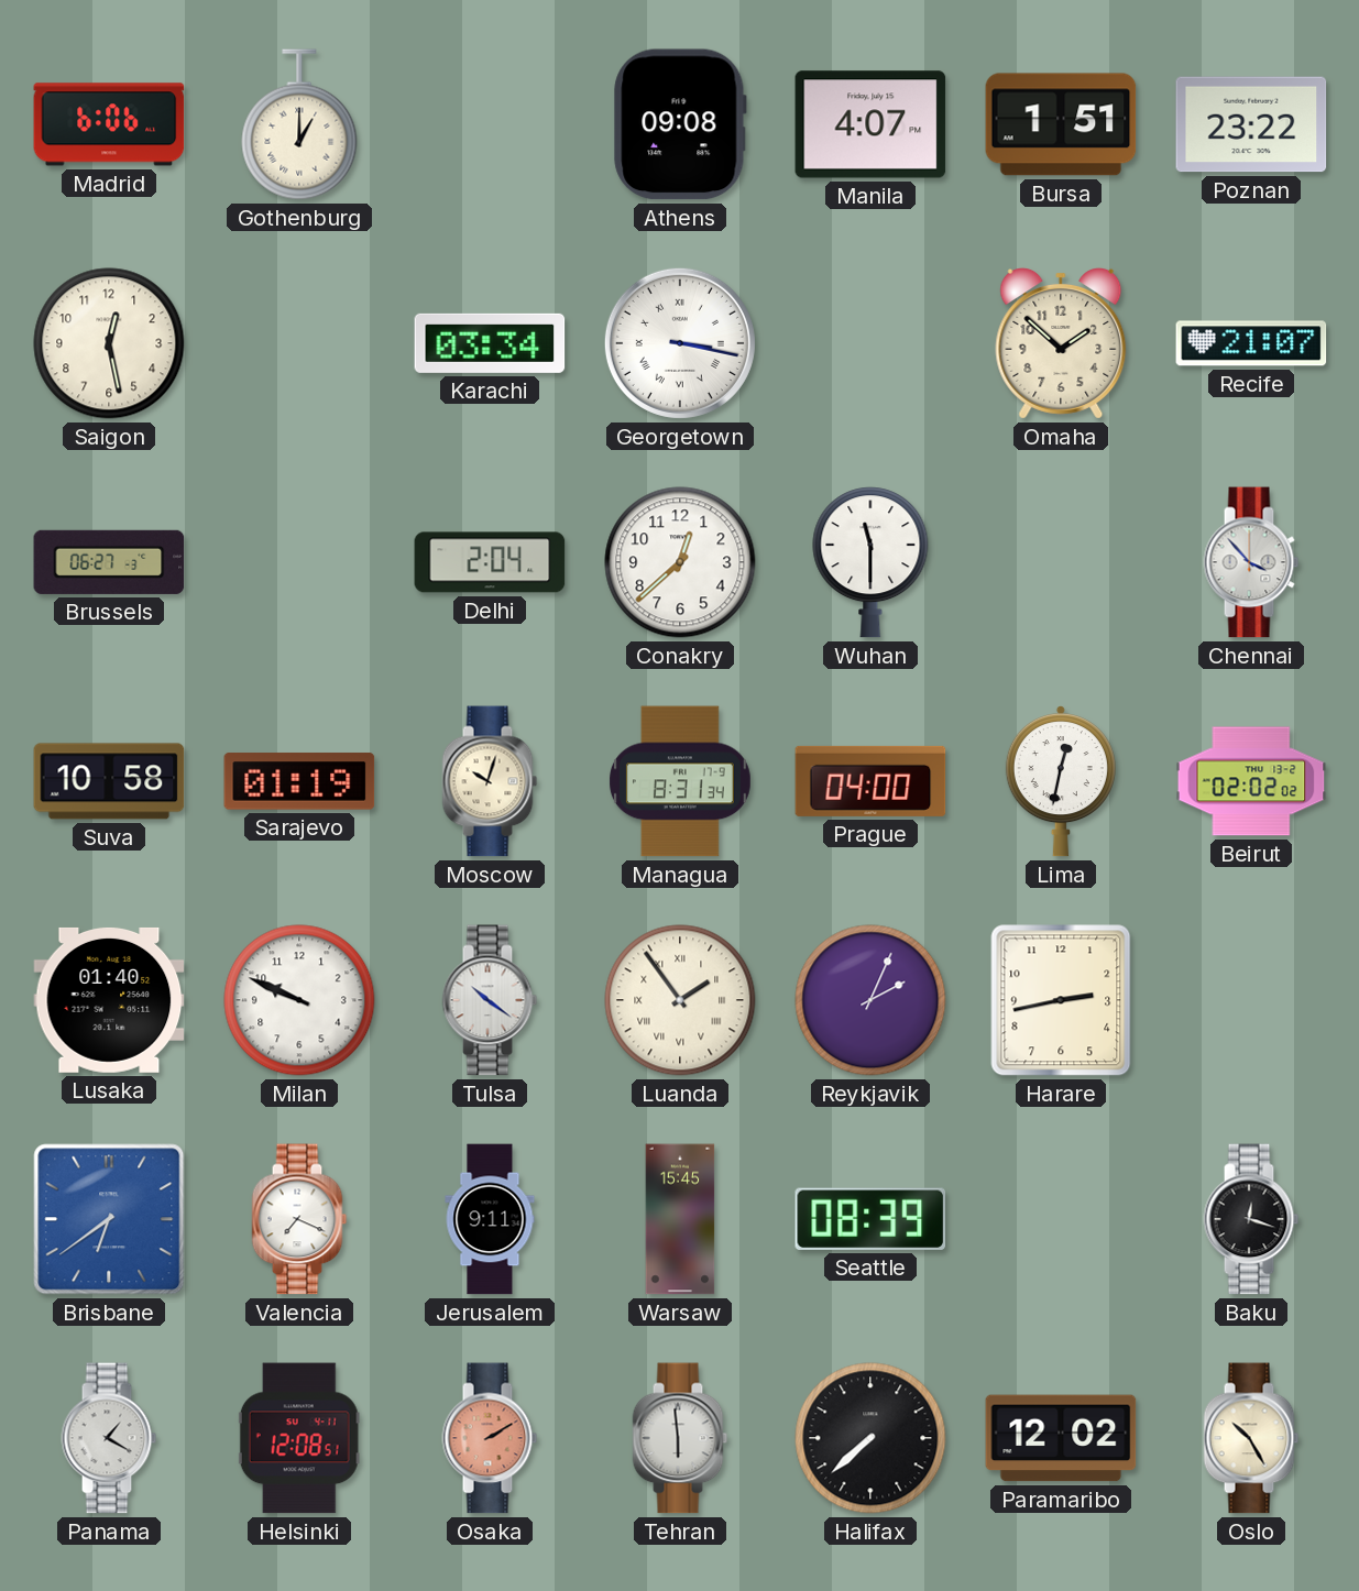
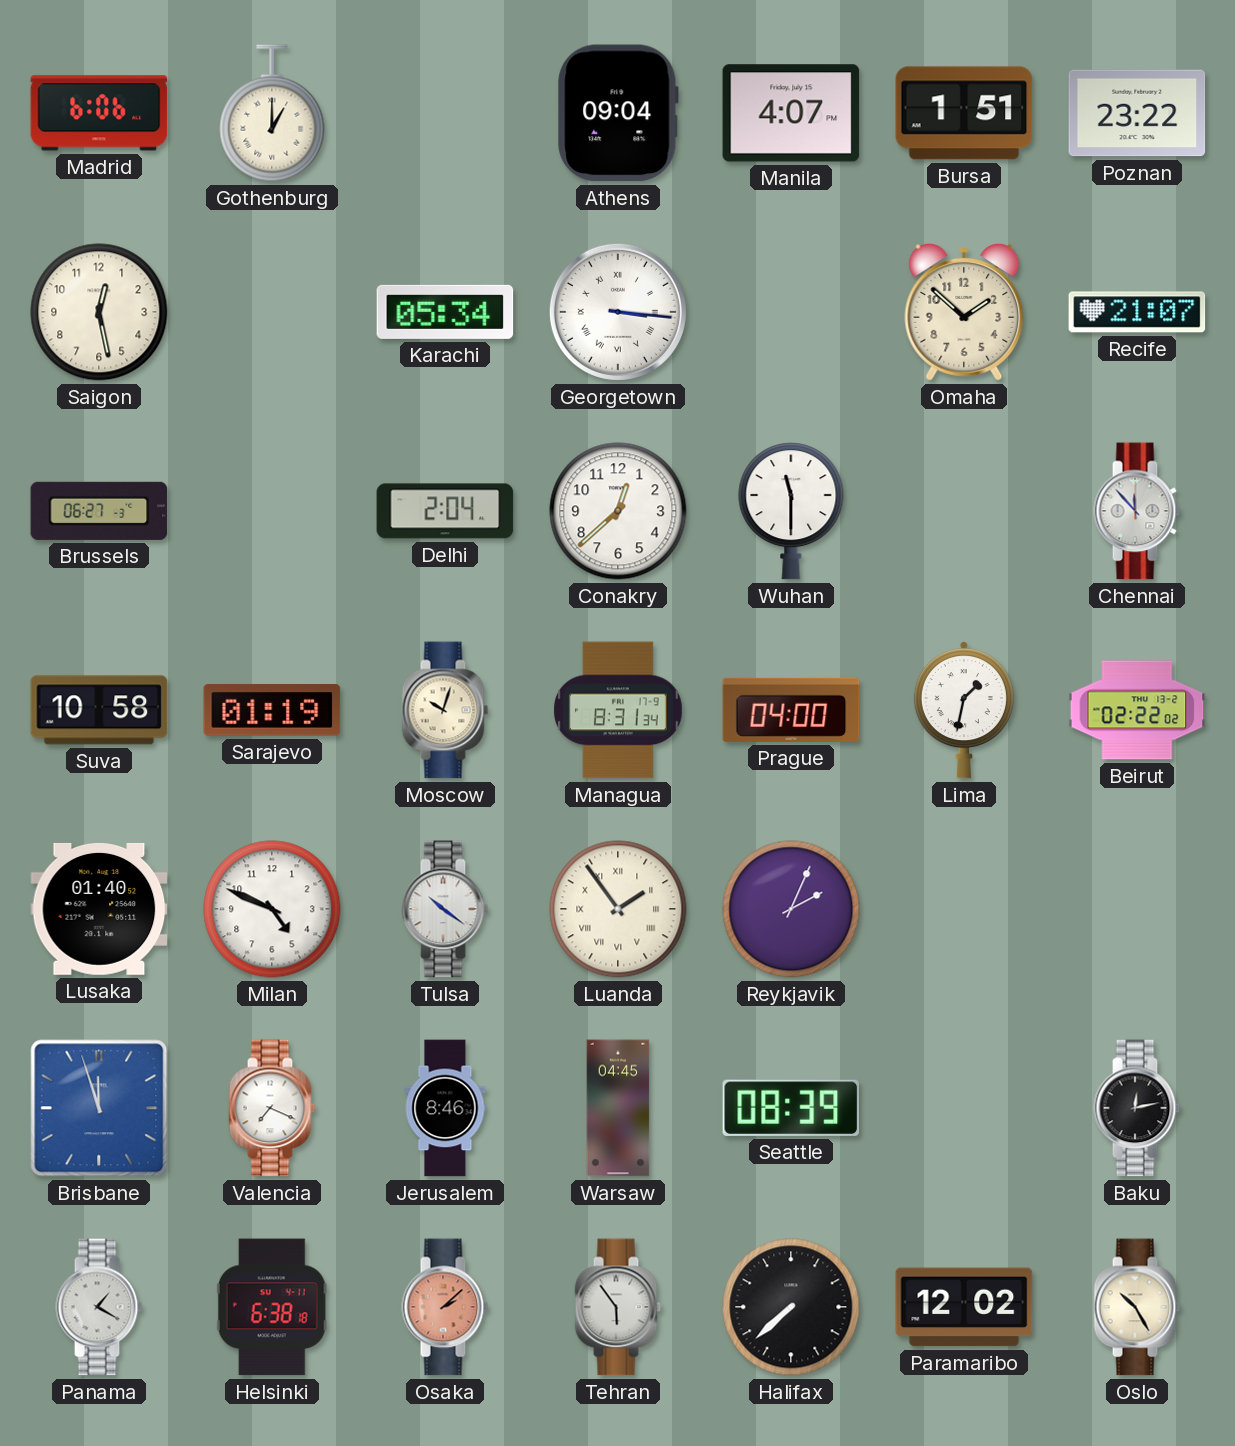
Athens: 09:08 -> 09:04
Karachi: 03:34 -> 05:34
Georgetown: 3:17 -> 3:16
Chennai: 3:53 -> 11:53
Lima: 12:32 -> 1:32
Beirut: 02:02 -> 02:22
Milan: 9:49 -> 4:49
Harare: 2:43 -> none
Brisbane: 6:39 -> 11:57
Jerusalem: 9:11 -> 8:46
Warsaw: 15:45 -> 04:45
Baku: 12:18 -> 12:13
Helsinki: 12:08 -> 6:38
Osaka: 2:10 -> 2:08
Tehran: 5:59 -> 5:54
